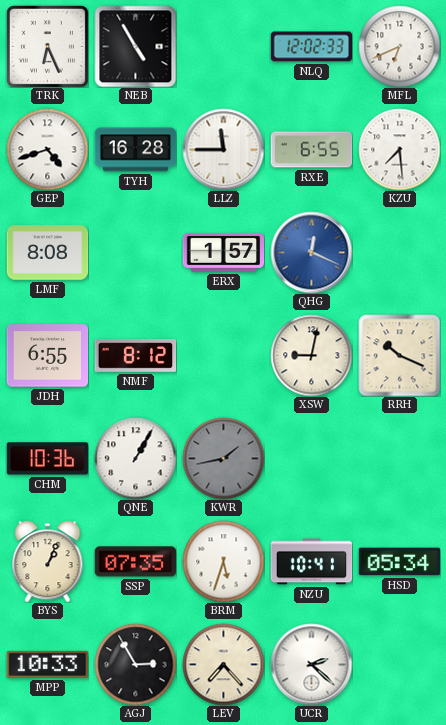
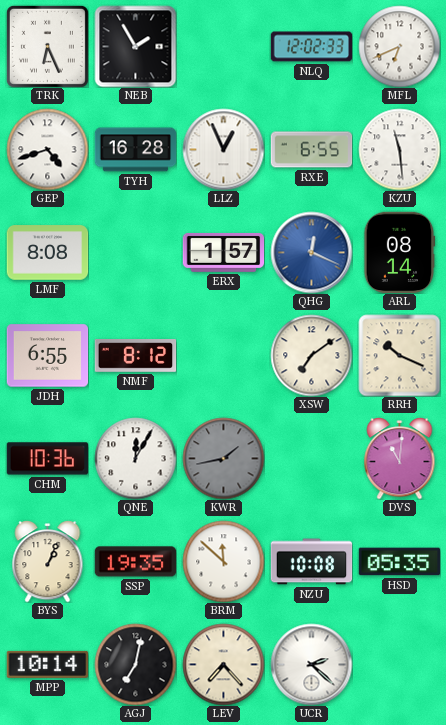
NEB: 4:55 -> 1:55
LLZ: 11:45 -> 12:56
KZU: 7:29 -> 11:29
ARL: none -> 08:14
XSW: 9:02 -> 7:09
QNE: 1:05 -> 12:05
DVS: none -> 11:01
SSP: 07:35 -> 19:35
BRM: 5:33 -> 11:52
NZU: 10:41 -> 10:08
HSD: 05:34 -> 05:35
MPP: 10:33 -> 10:14
AGJ: 2:55 -> 7:02
